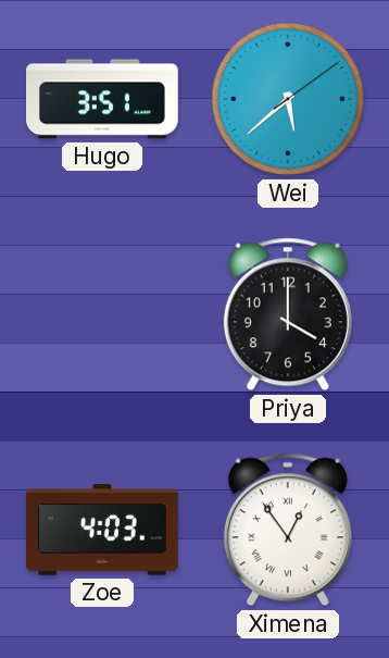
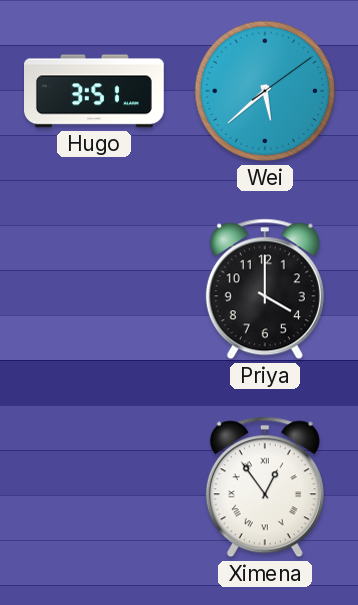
Zoe: 4:03 -> none
